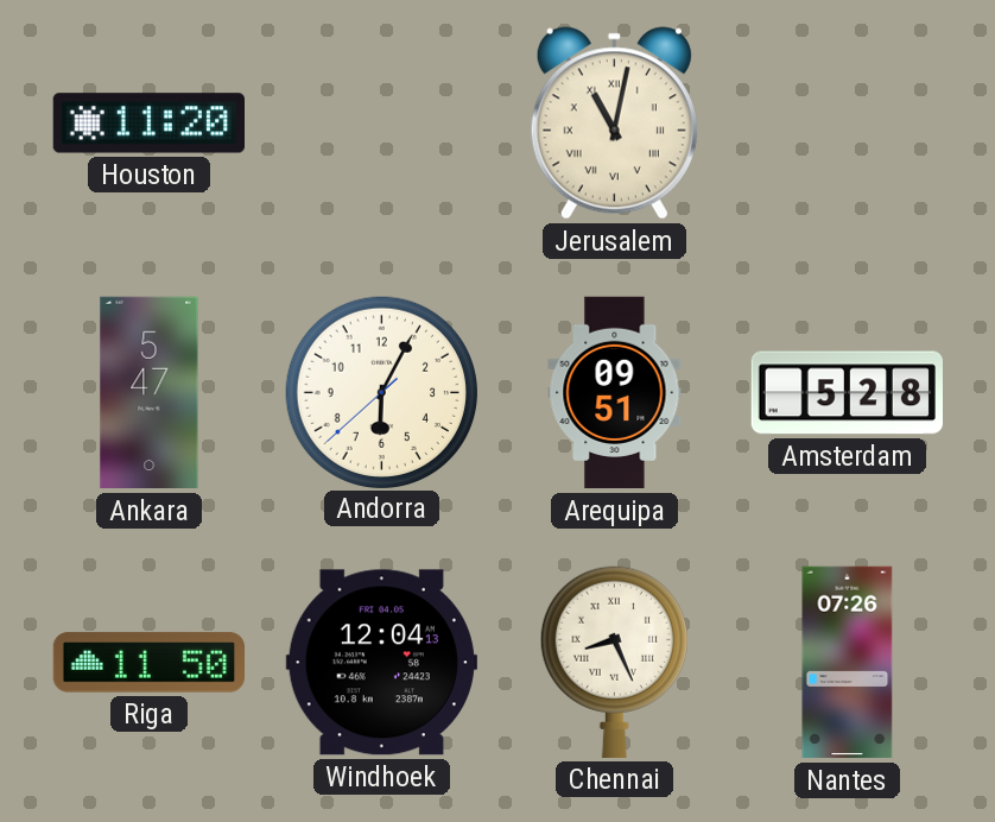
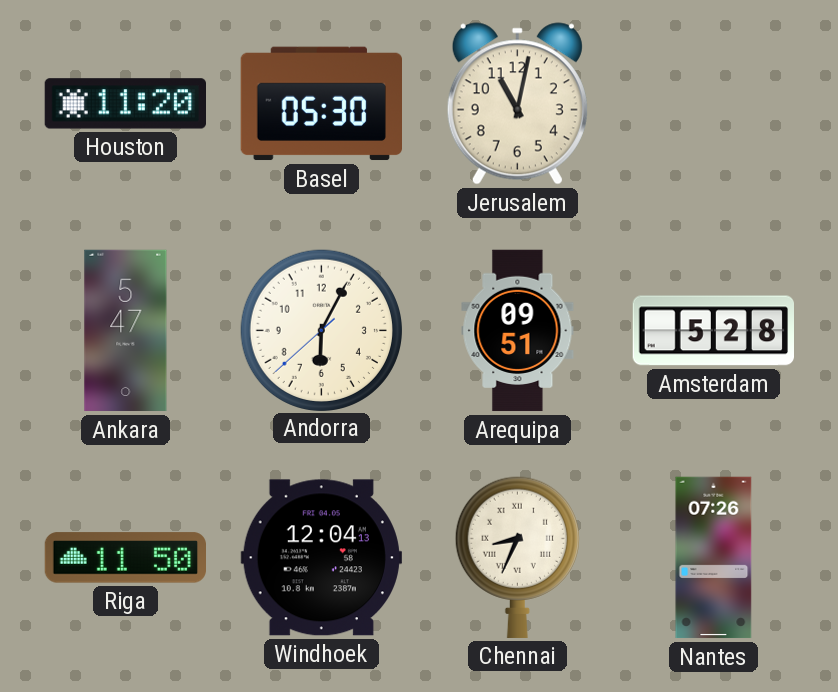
Basel: none -> 05:30
Jerusalem numerals: Roman -> Arabic
Chennai: 8:26 -> 8:34
